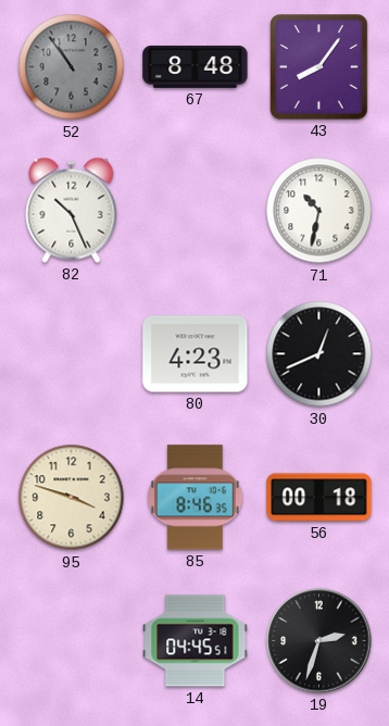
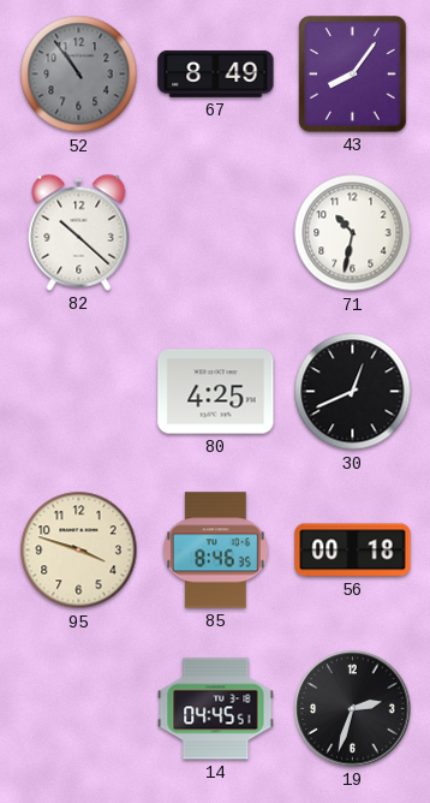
67: 8:48 -> 8:49
82: 10:26 -> 10:22
80: 4:23 -> 4:25
